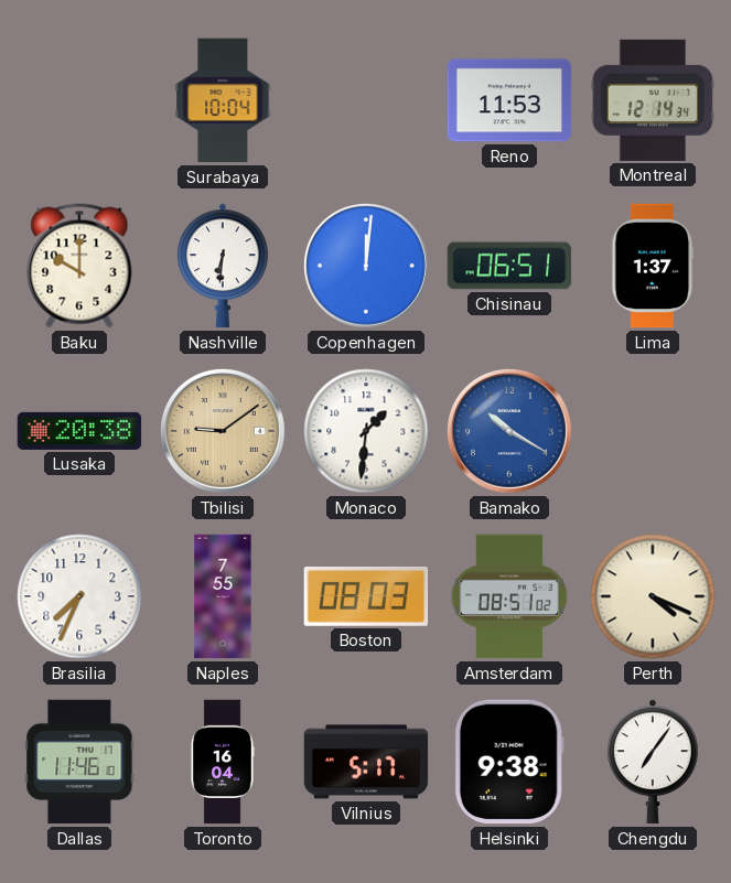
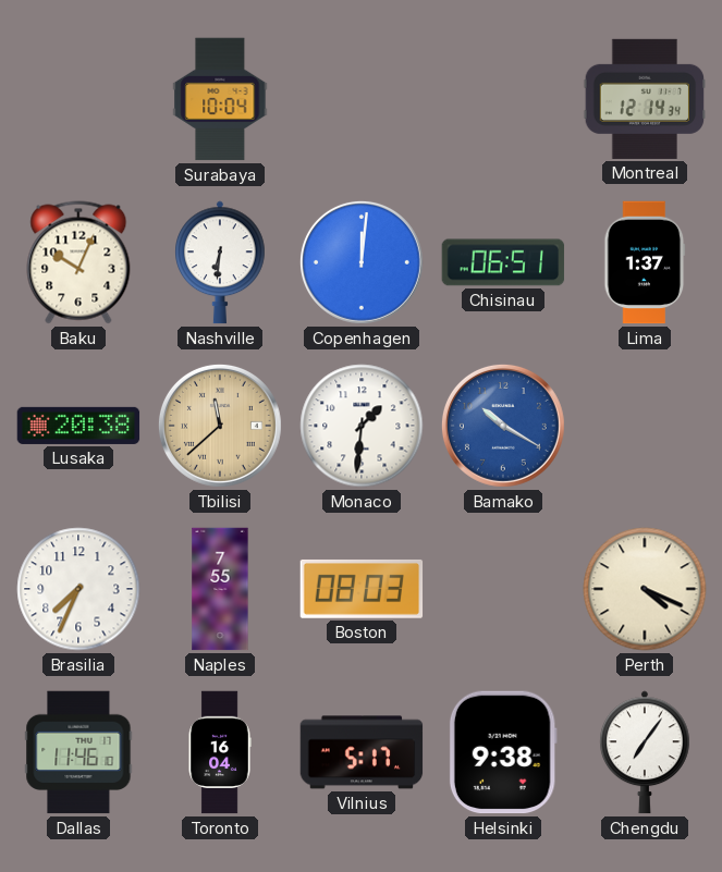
Reno: 11:53 -> none
Baku: 10:00 -> 10:04
Tbilisi: 9:09 -> 11:38
Amsterdam: 08:51 -> none
